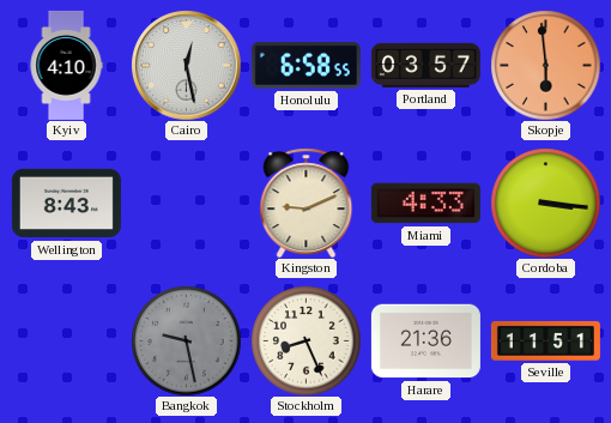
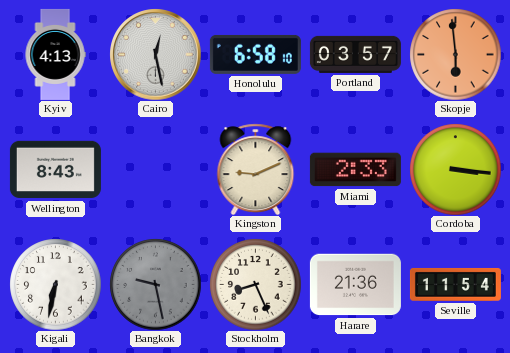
Kyiv: 4:10 -> 4:13
Honolulu: 6:58:55 -> 6:58:10
Miami: 4:33 -> 2:33
Kigali: none -> 6:32
Seville: 11:51 -> 11:54
